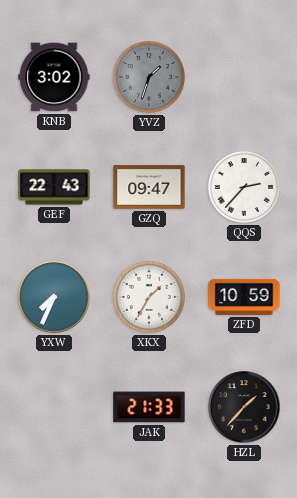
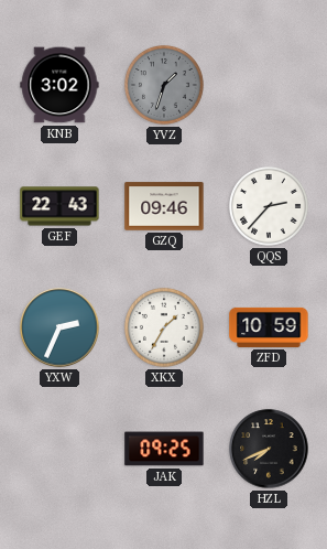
GZQ: 09:47 -> 09:46
YXW: 7:34 -> 2:34
JAK: 21:33 -> 09:25
HZL: 1:37 -> 7:41
